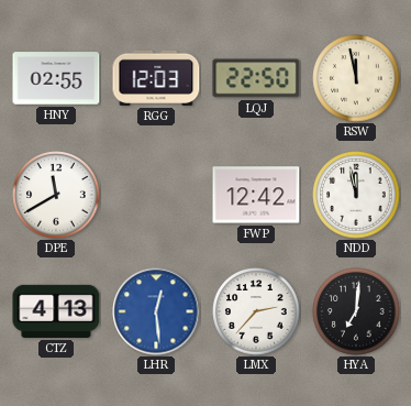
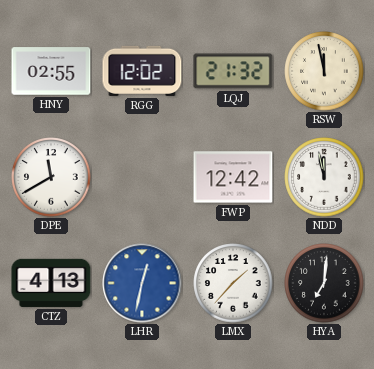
RGG: 12:03 -> 12:02
LQJ: 22:50 -> 21:32
LHR: 12:29 -> 12:32
LMX: 2:37 -> 1:37
